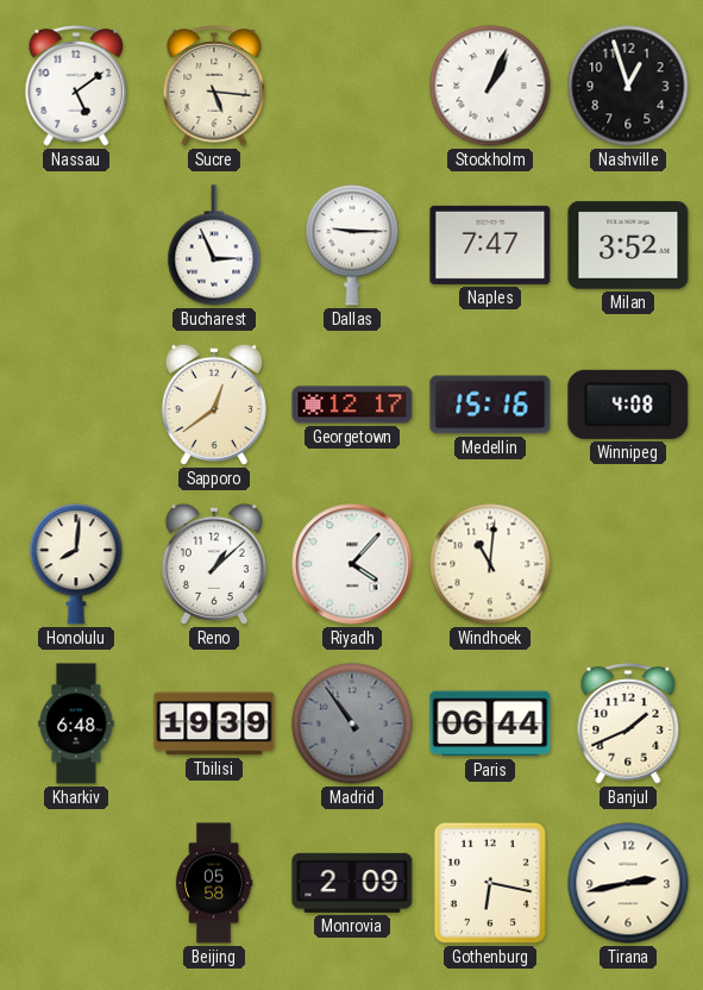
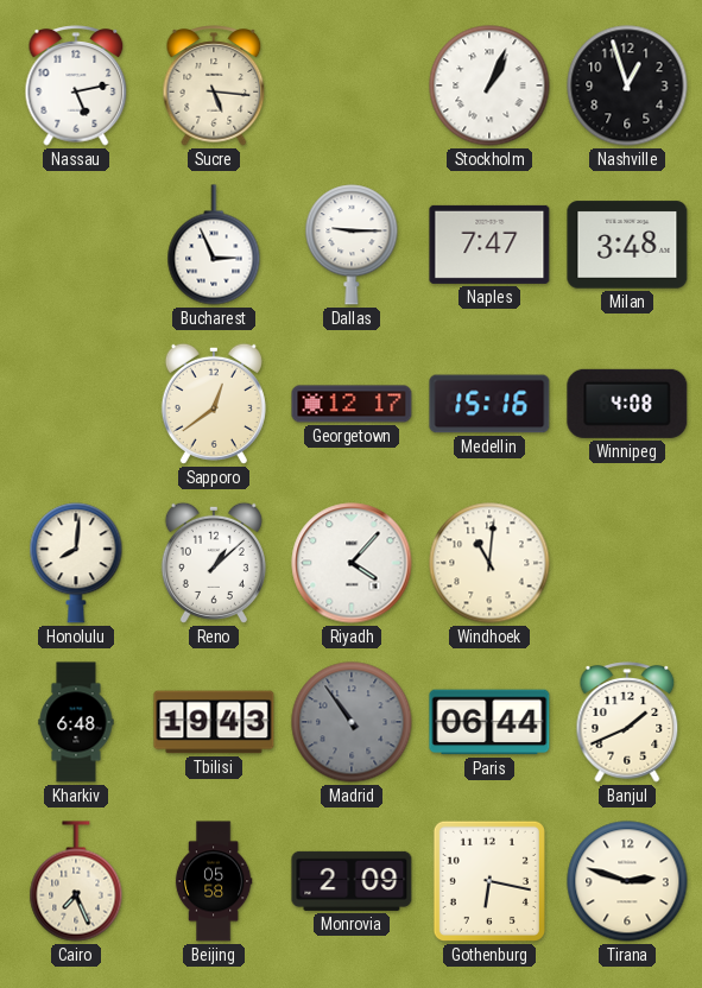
Nassau: 5:09 -> 5:13
Milan: 3:52 -> 3:48
Tbilisi: 19:39 -> 19:43
Cairo: none -> 7:26
Tirana: 2:43 -> 2:48
